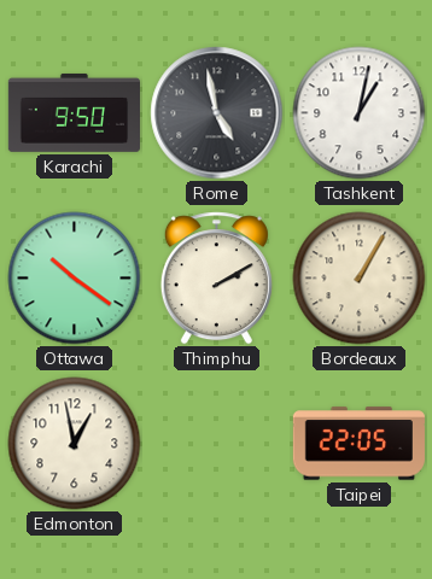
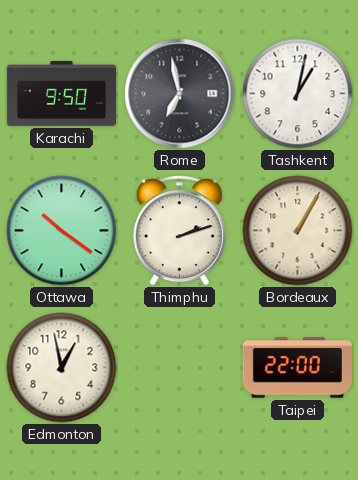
Rome: 4:58 -> 6:58
Thimphu: 2:10 -> 2:12
Taipei: 22:05 -> 22:00
